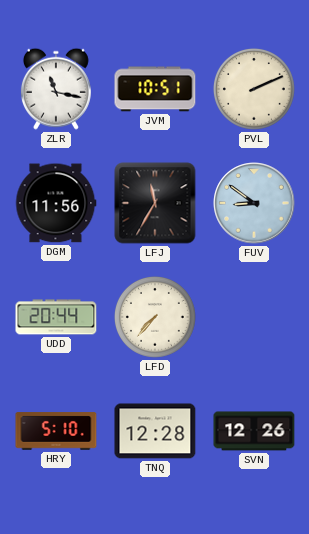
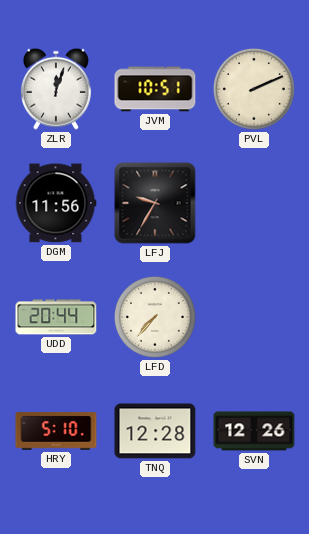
ZLR: 11:17 -> 12:03
LFJ: 11:35 -> 9:35
FUV: 8:51 -> none
